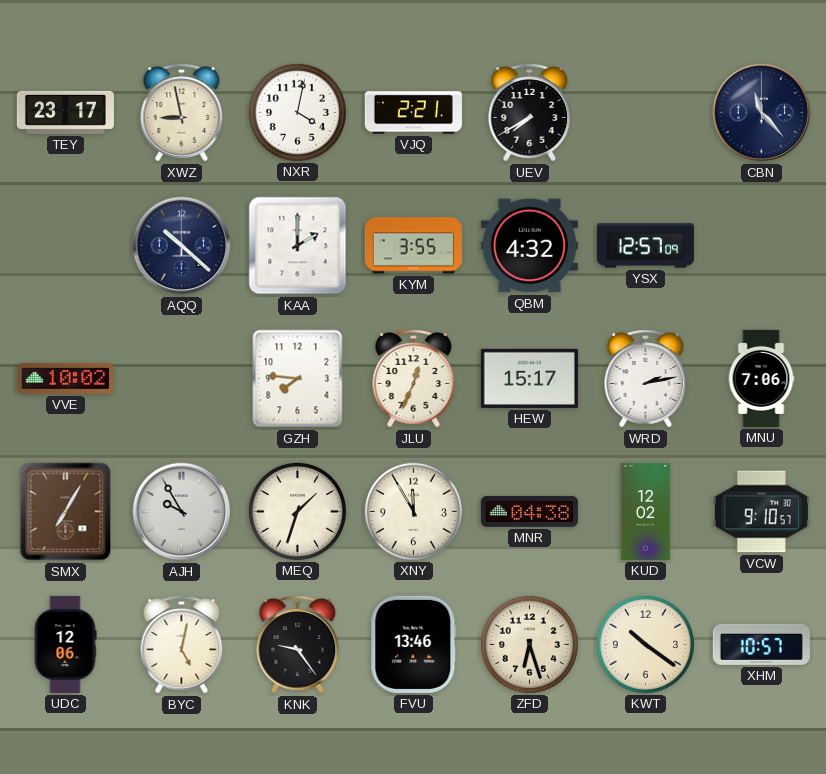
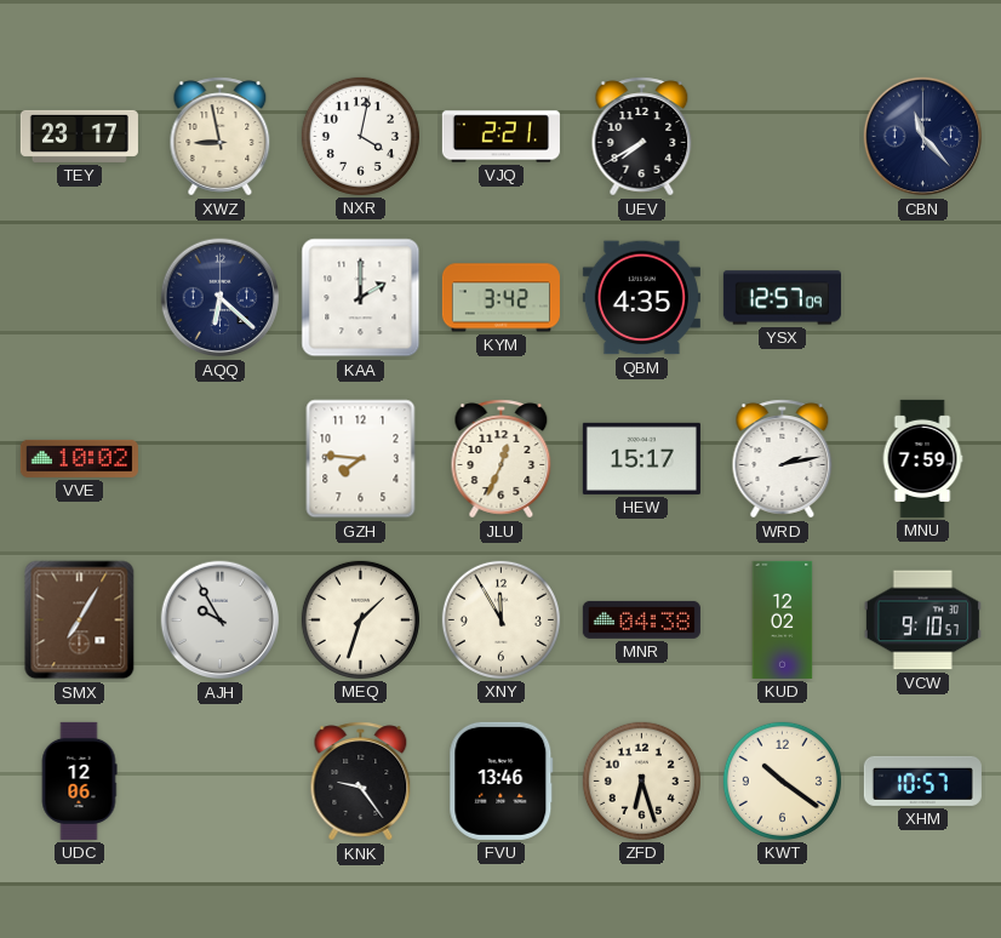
AQQ: 10:22 -> 6:22
KYM: 3:55 -> 3:42
QBM: 4:32 -> 4:35
MNU: 7:06 -> 7:59
BYC: 5:02 -> none
